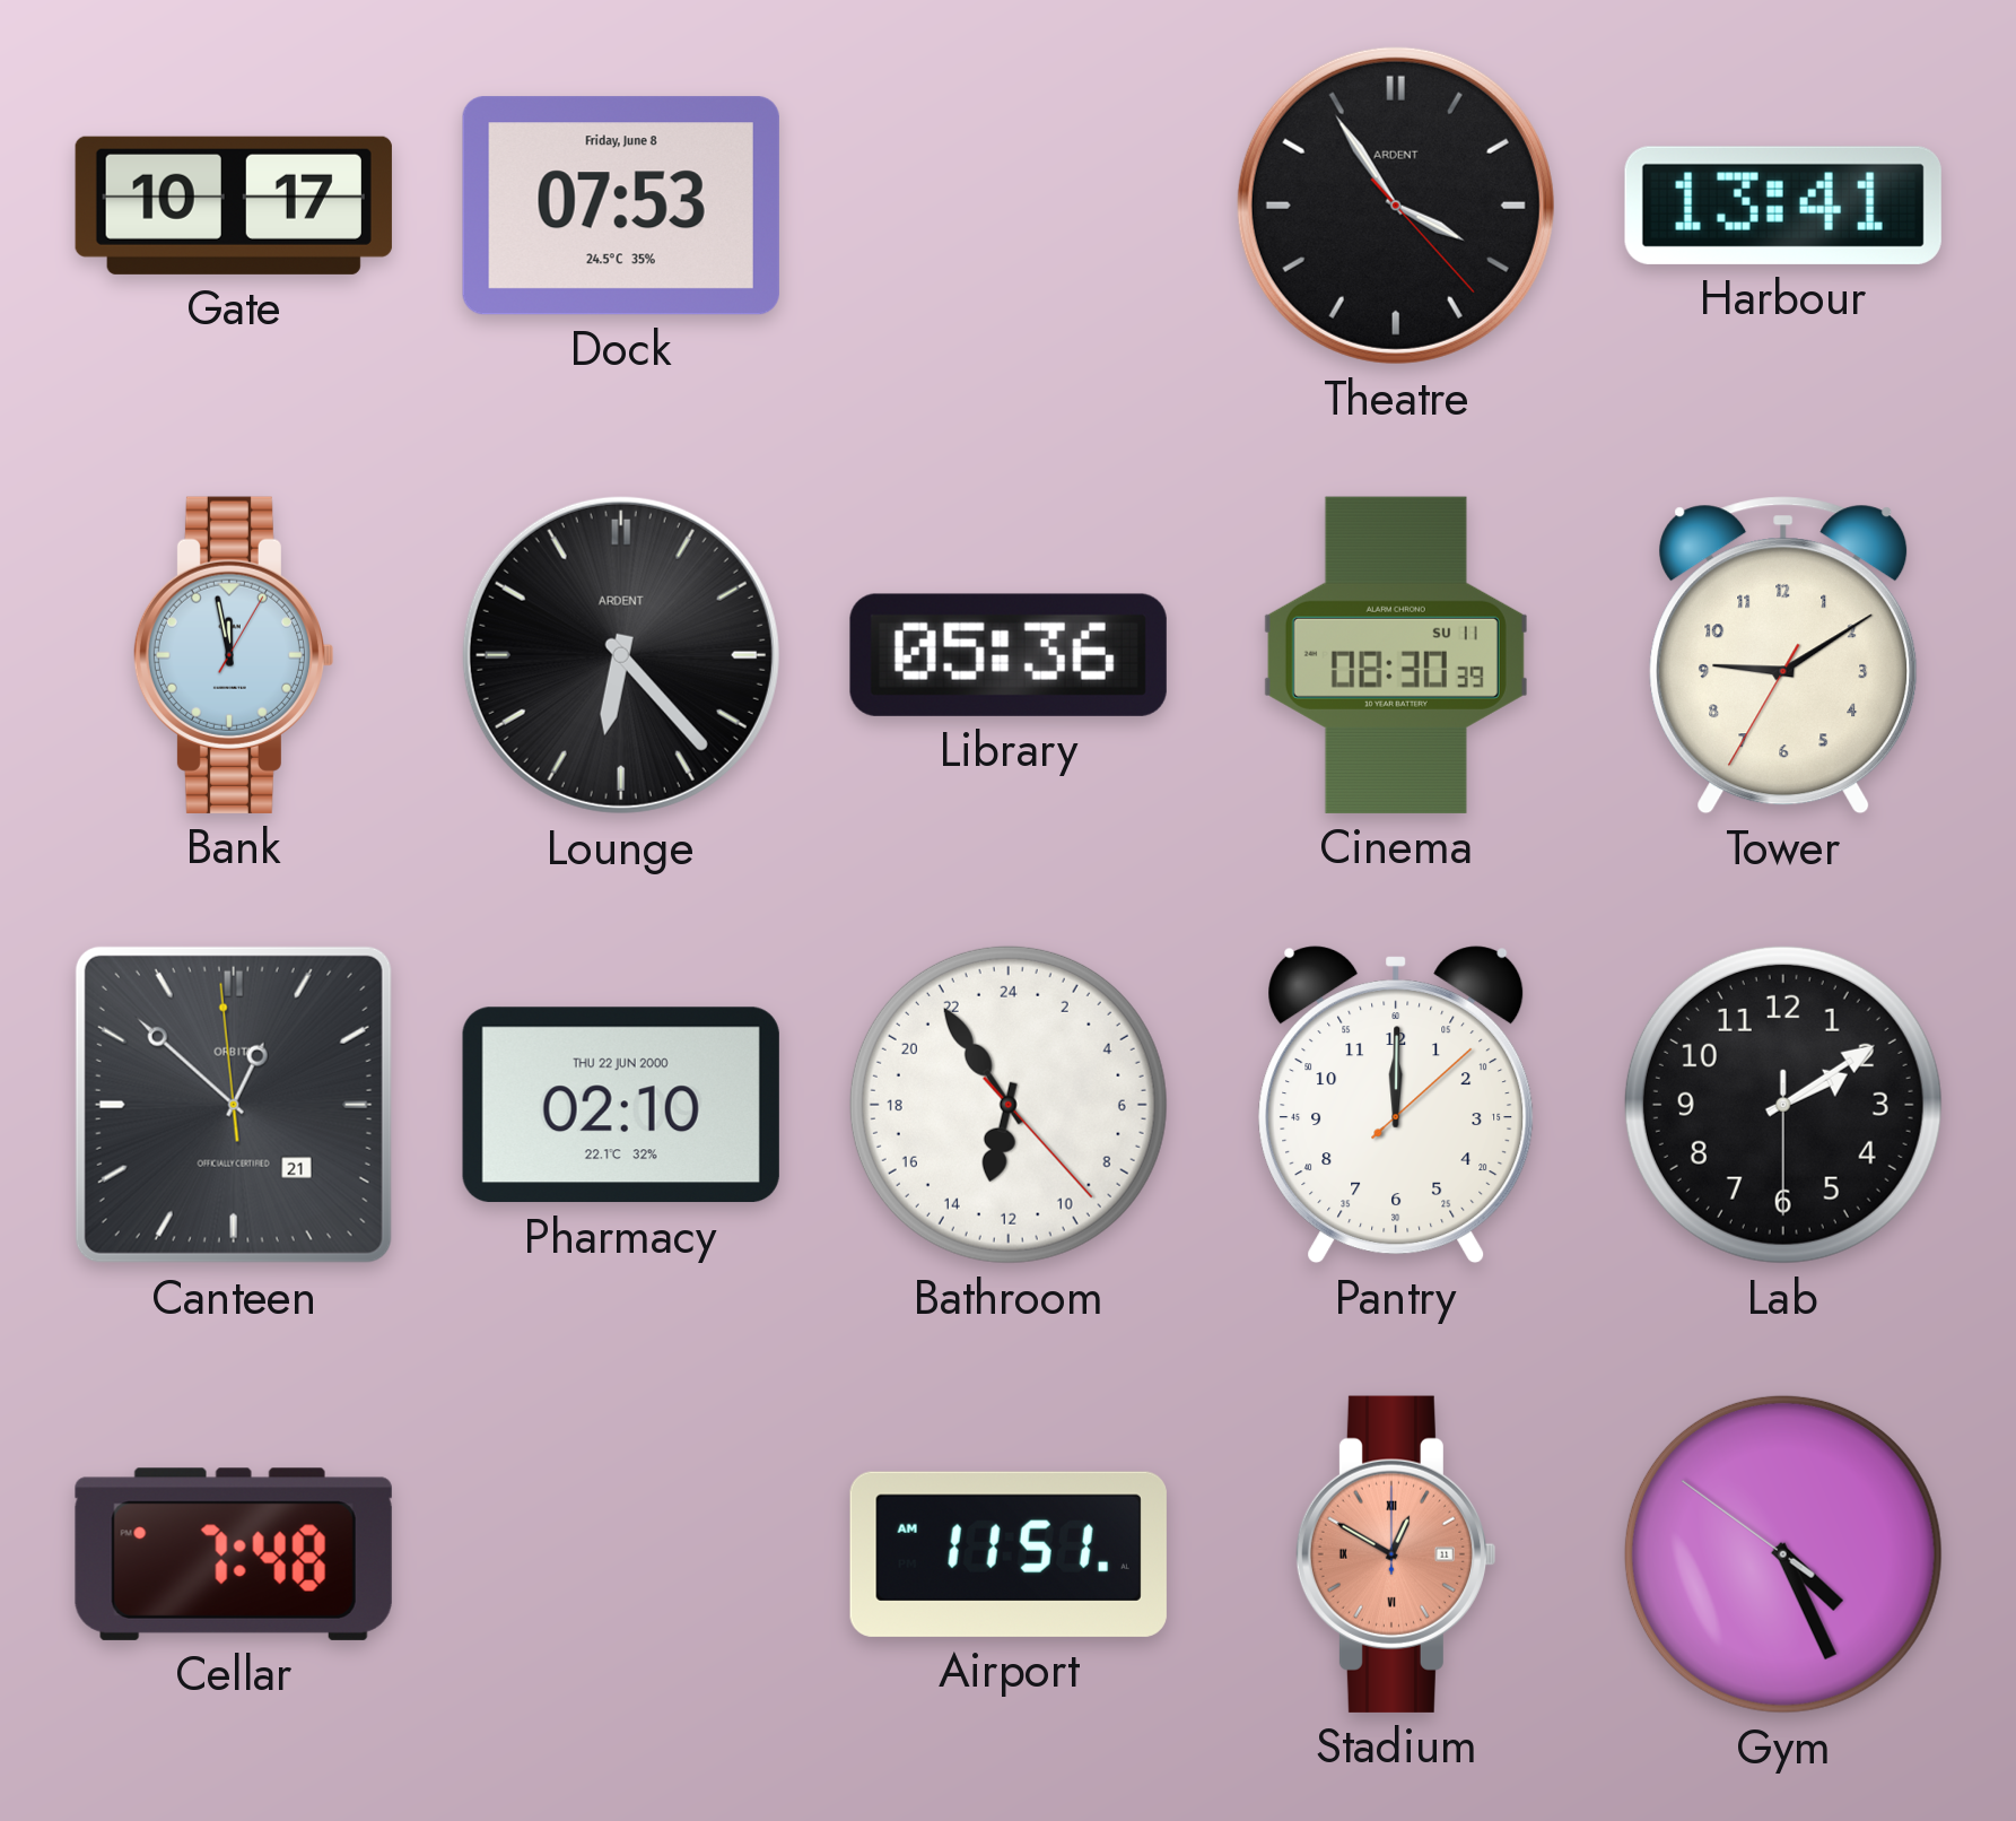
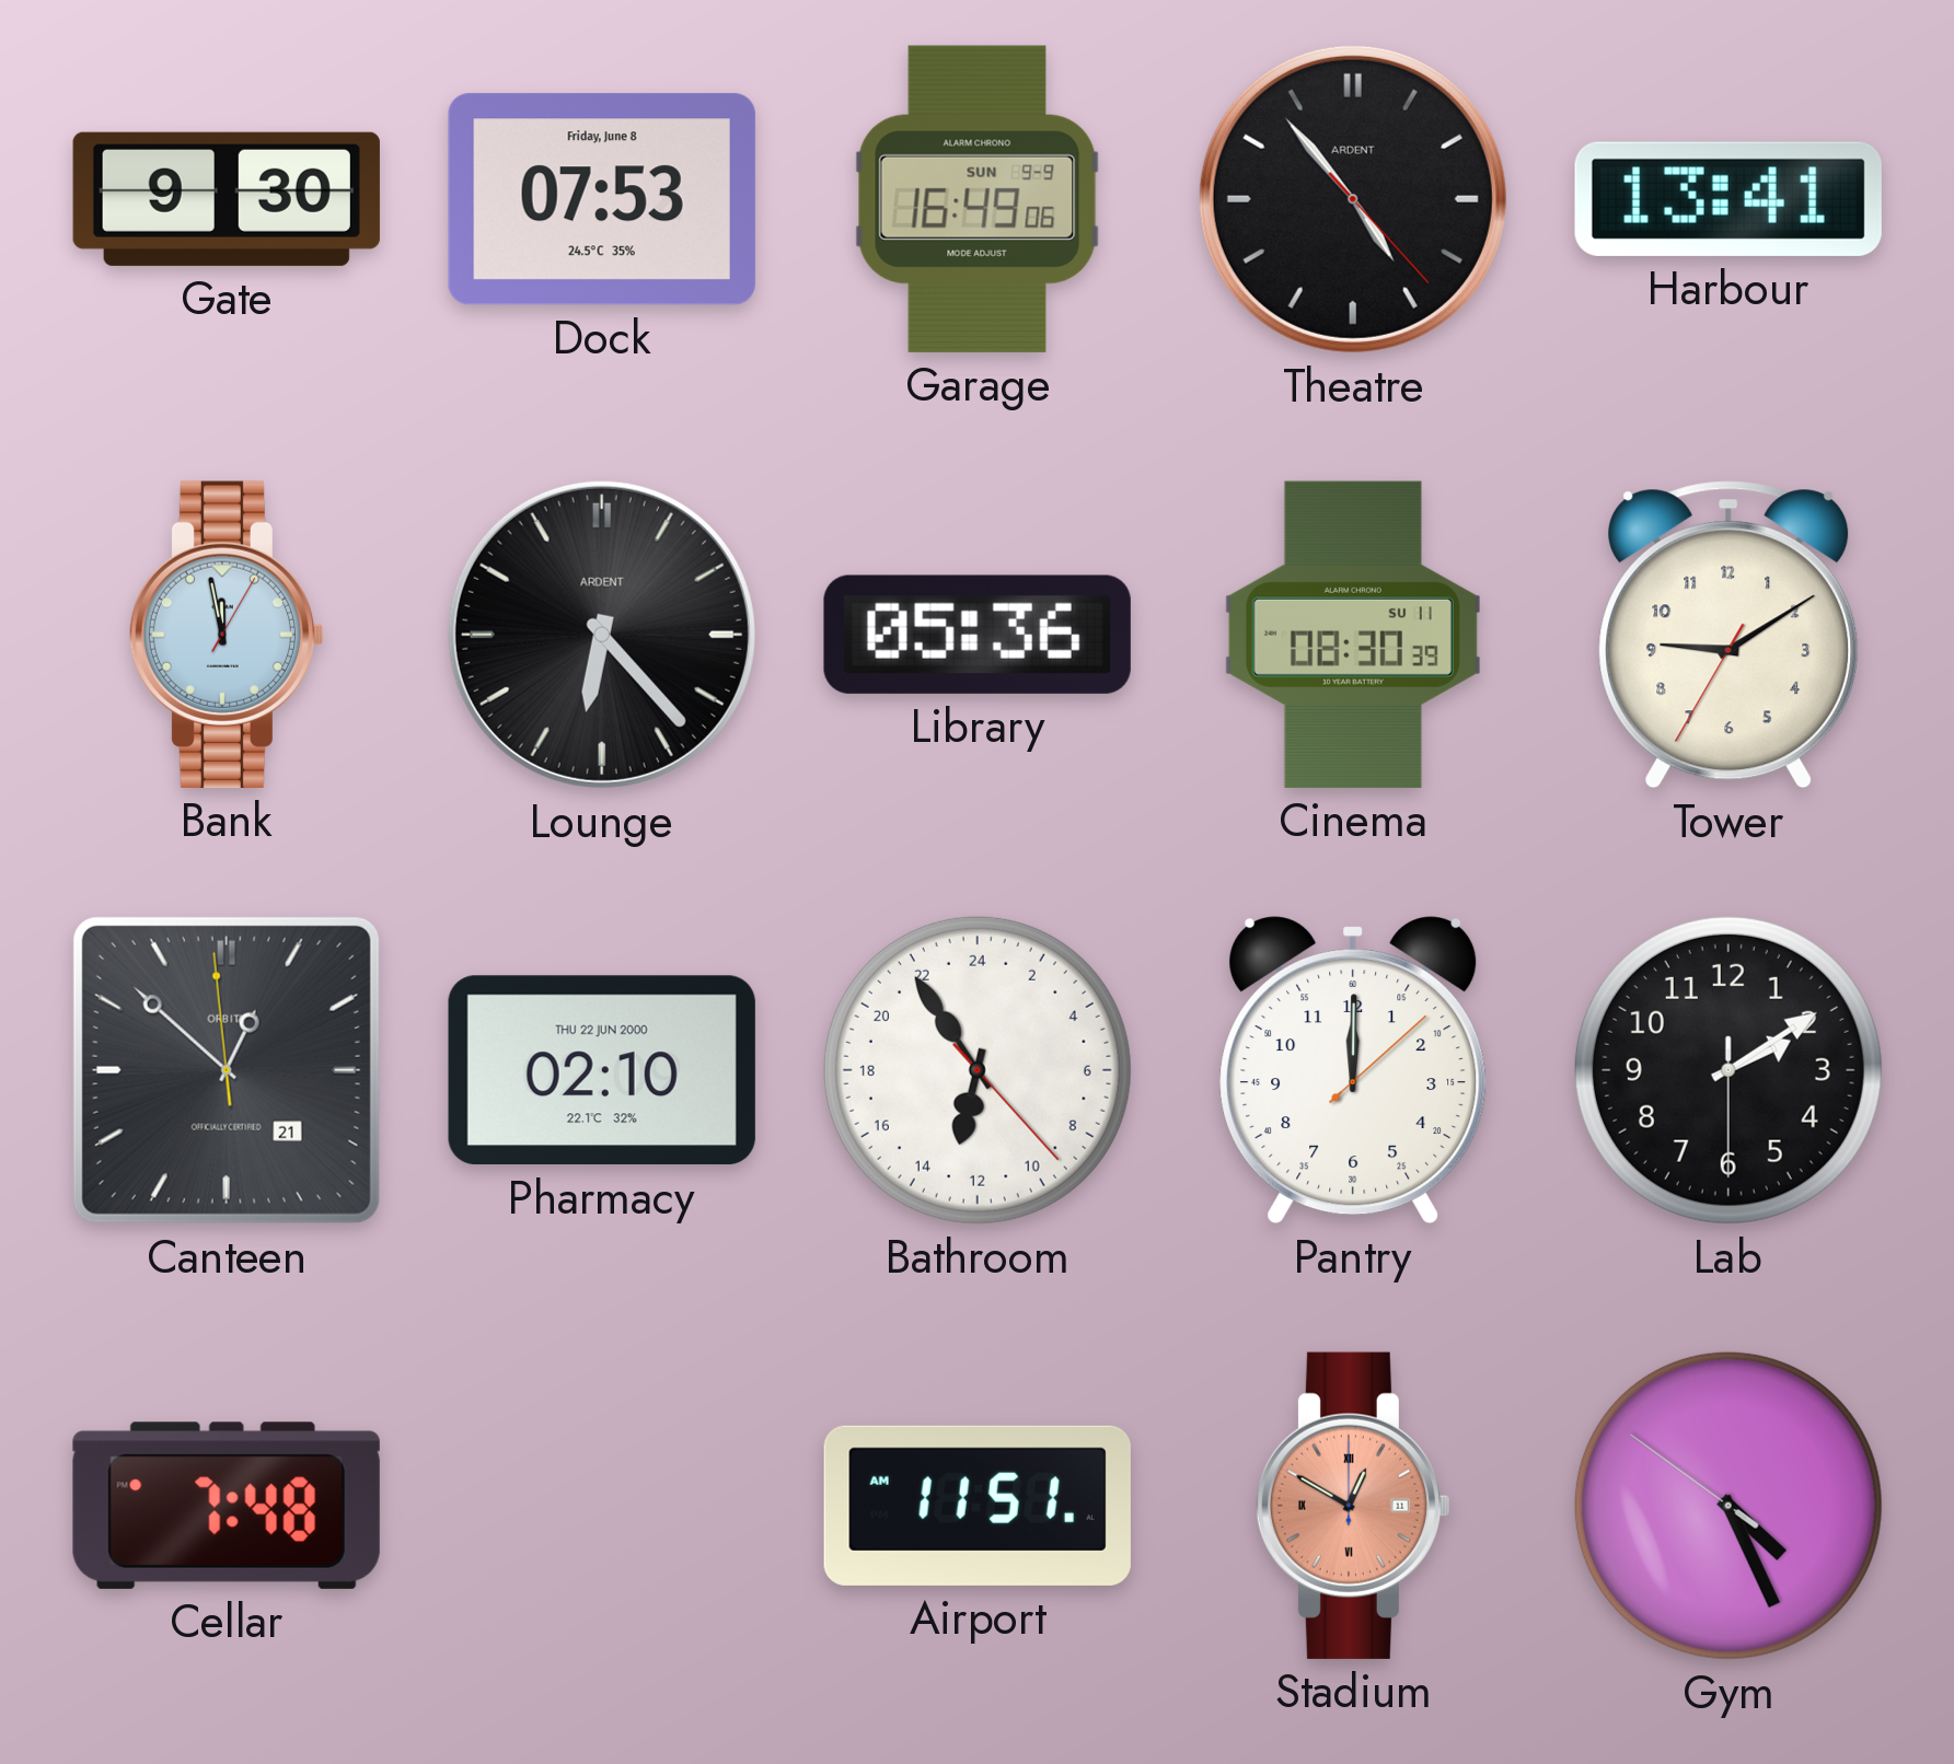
Gate: 10:17 -> 9:30
Garage: none -> 16:49
Theatre: 3:54 -> 4:53
